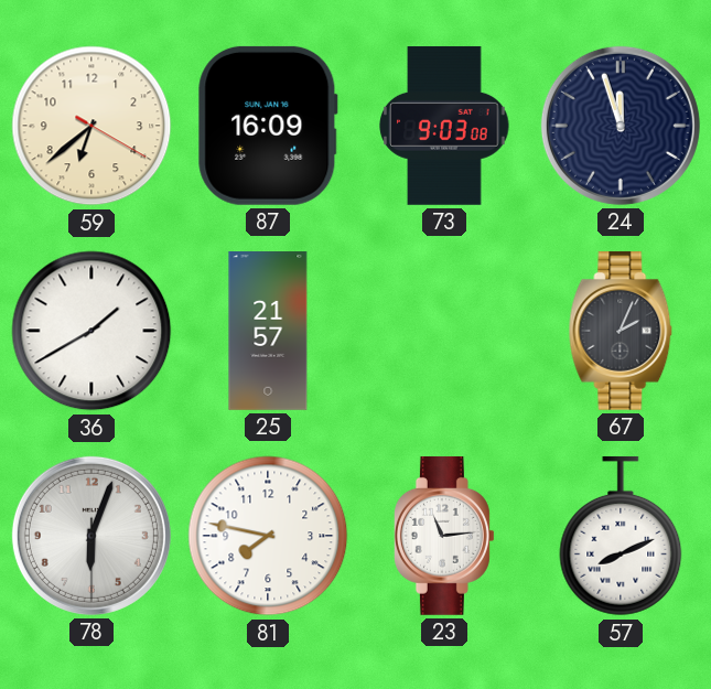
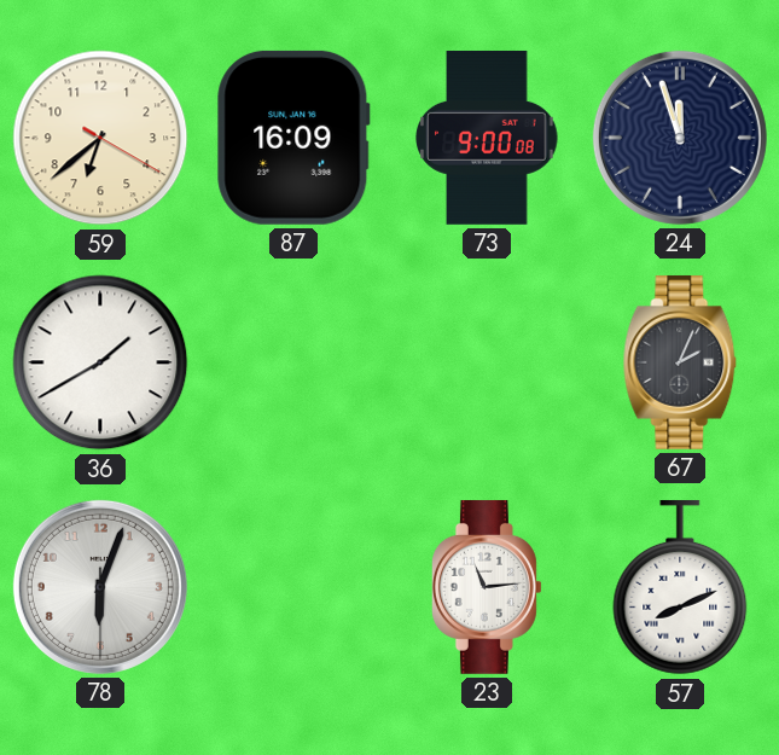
73: 9:03 -> 9:00
25: 21:57 -> none
81: 7:47 -> none
